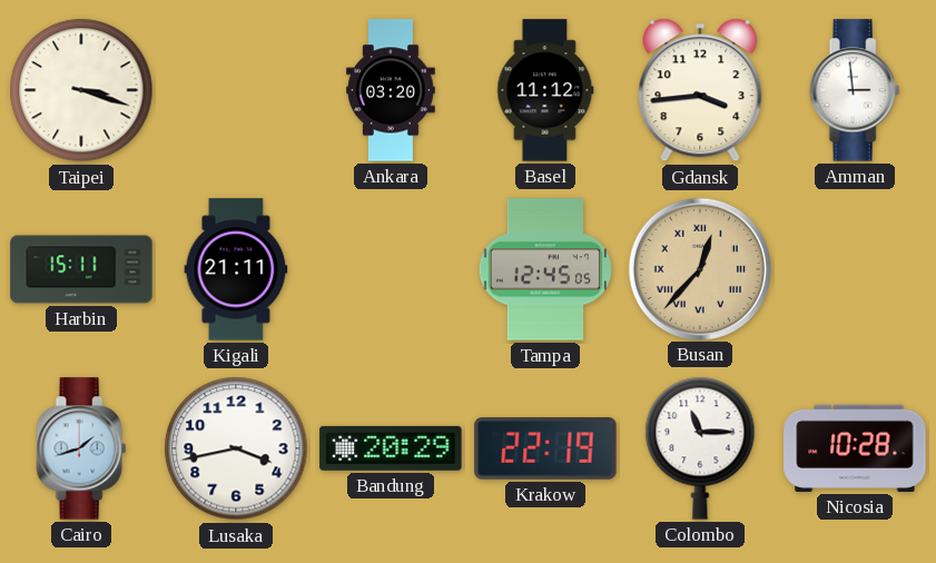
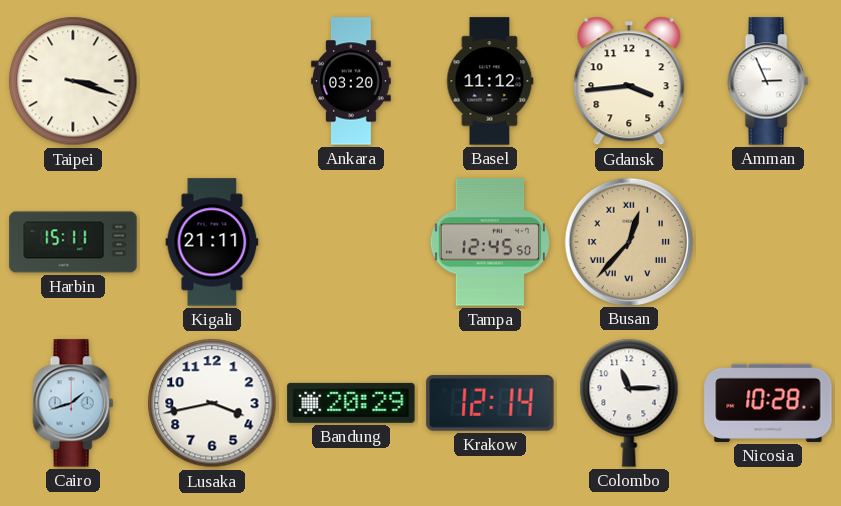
Amman: 2:59 -> 2:56
Tampa: 12:45:05 -> 12:45:50
Krakow: 22:19 -> 12:14
